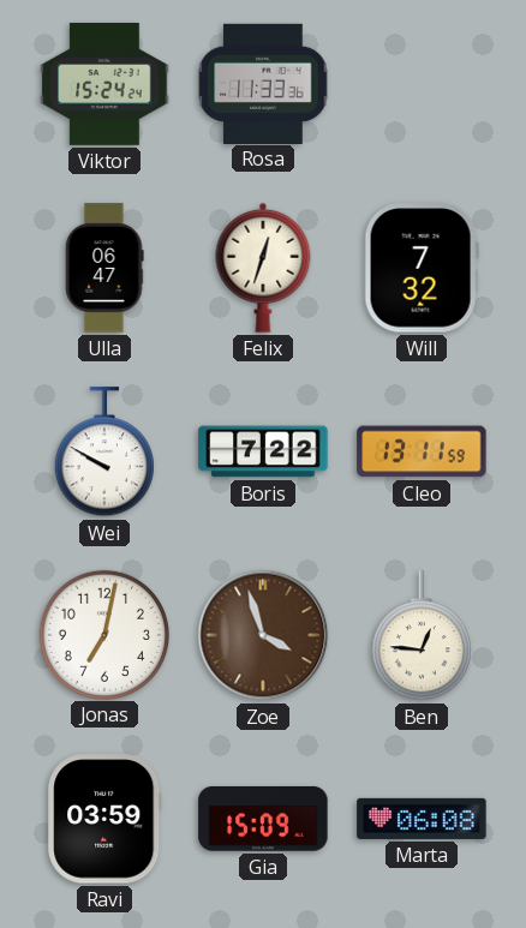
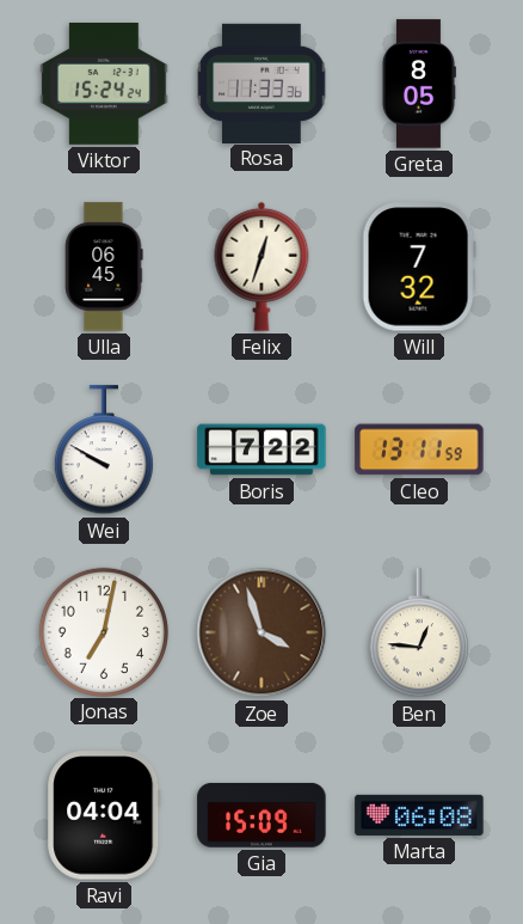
Greta: none -> 8:05
Ulla: 06:47 -> 06:45
Ravi: 03:59 -> 04:04
